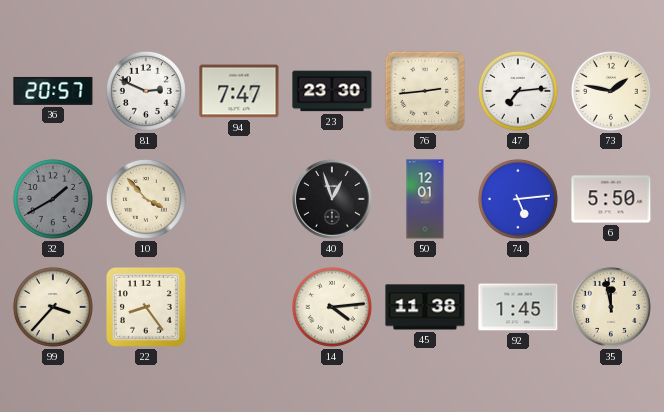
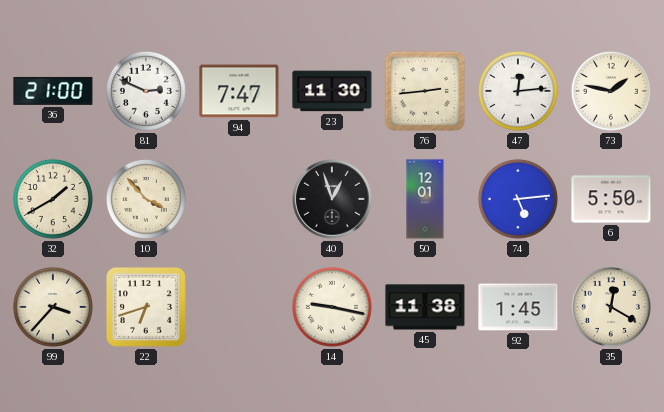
36: 20:57 -> 21:00
23: 23:30 -> 11:30
47: 7:14 -> 12:14
32 dial: grey -> cream
22: 8:24 -> 6:42
14: 4:14 -> 9:17
35: 11:58 -> 12:20
